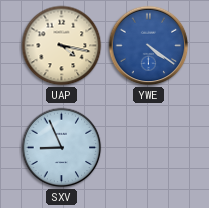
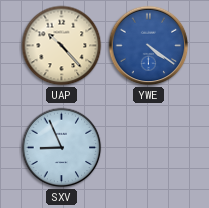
UAP: 4:17 -> 10:23
